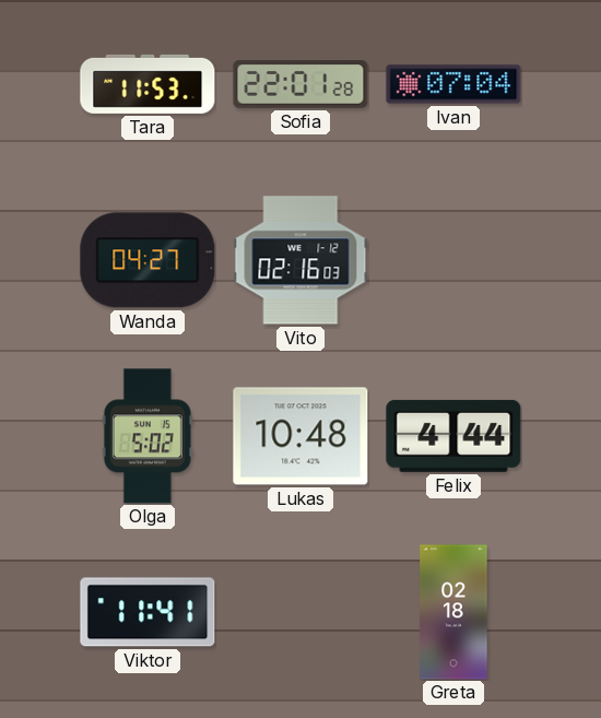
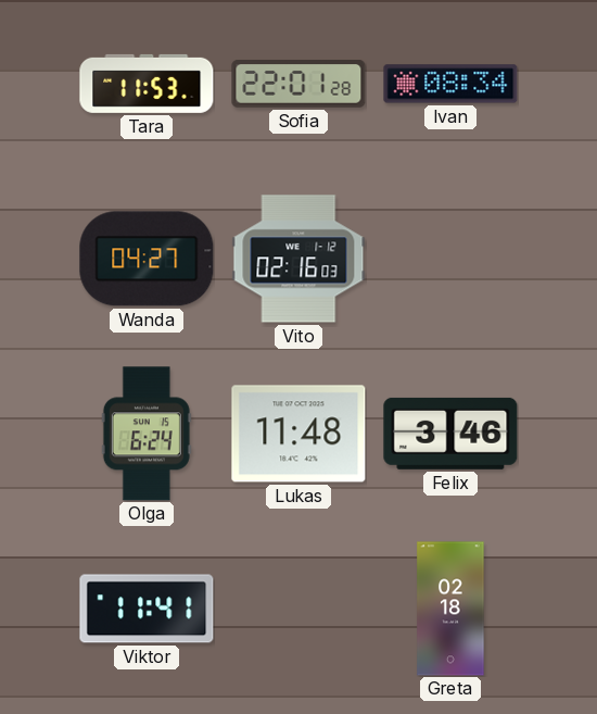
Ivan: 07:04 -> 08:34
Olga: 5:02 -> 6:24
Lukas: 10:48 -> 11:48
Felix: 4:44 -> 3:46
